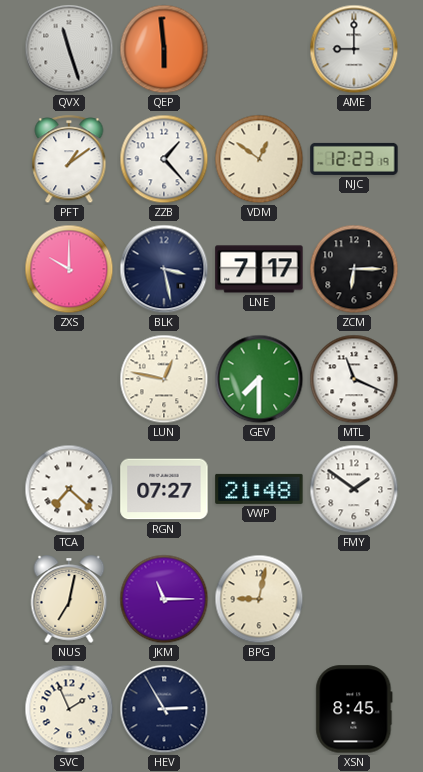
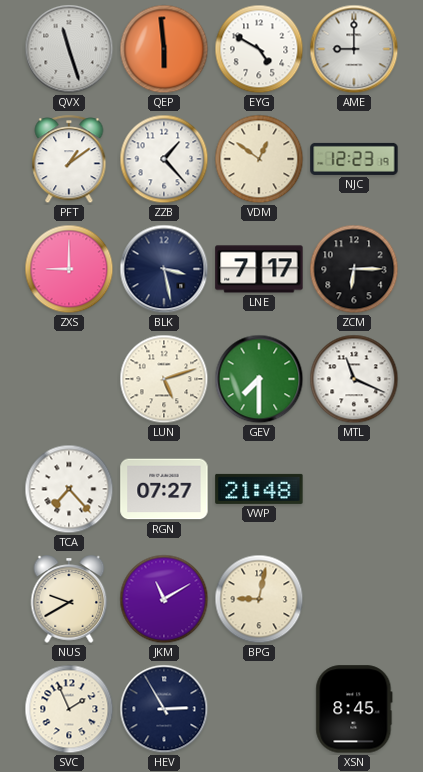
EYG: none -> 4:50
ZXS: 10:00 -> 9:00
LUN: 12:47 -> 5:12
TCA: 7:22 -> 7:23
FMY: 1:51 -> none
NUS: 7:02 -> 9:40
JKM: 11:15 -> 11:10
